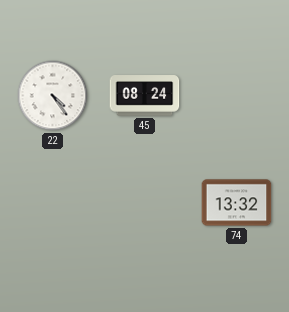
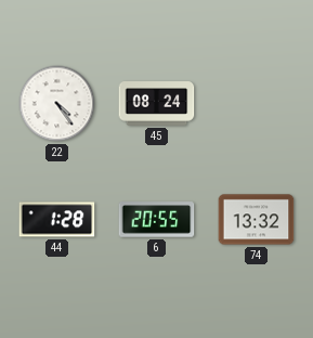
44: none -> 1:28
6: none -> 20:55
